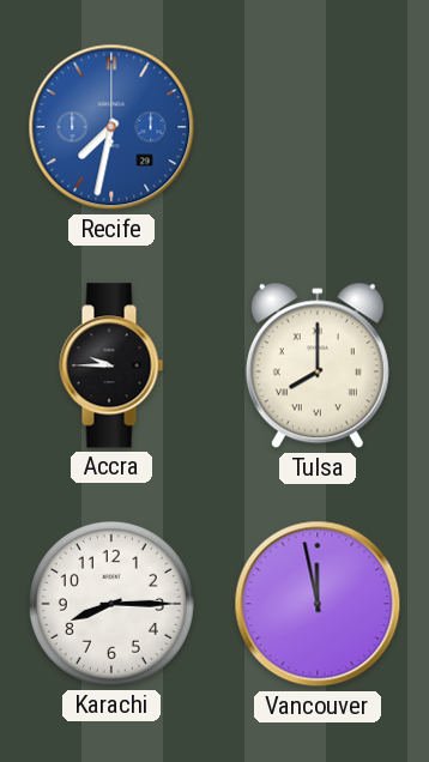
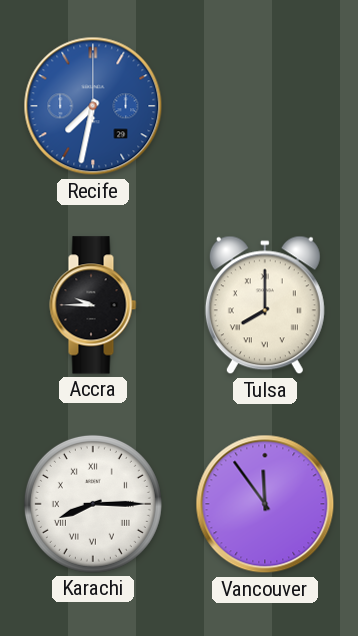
Karachi numerals: Arabic -> Roman
Vancouver: 11:58 -> 11:54
